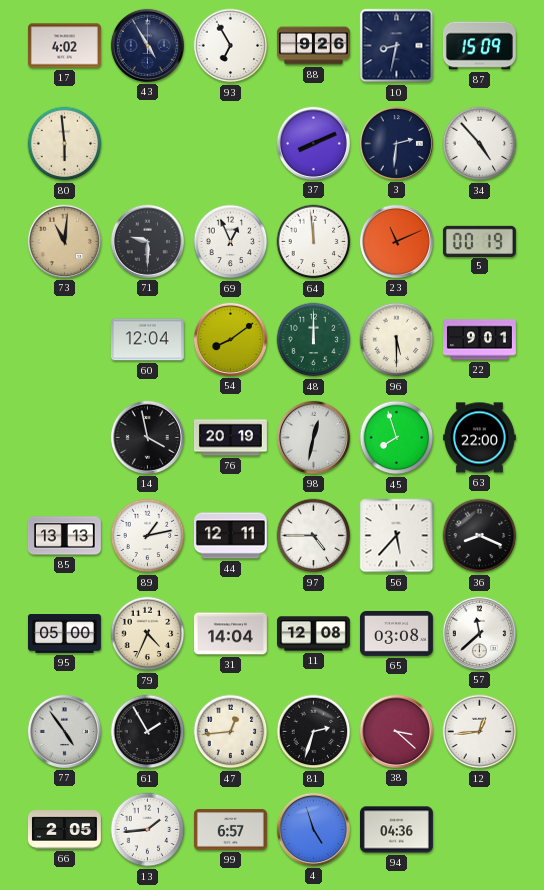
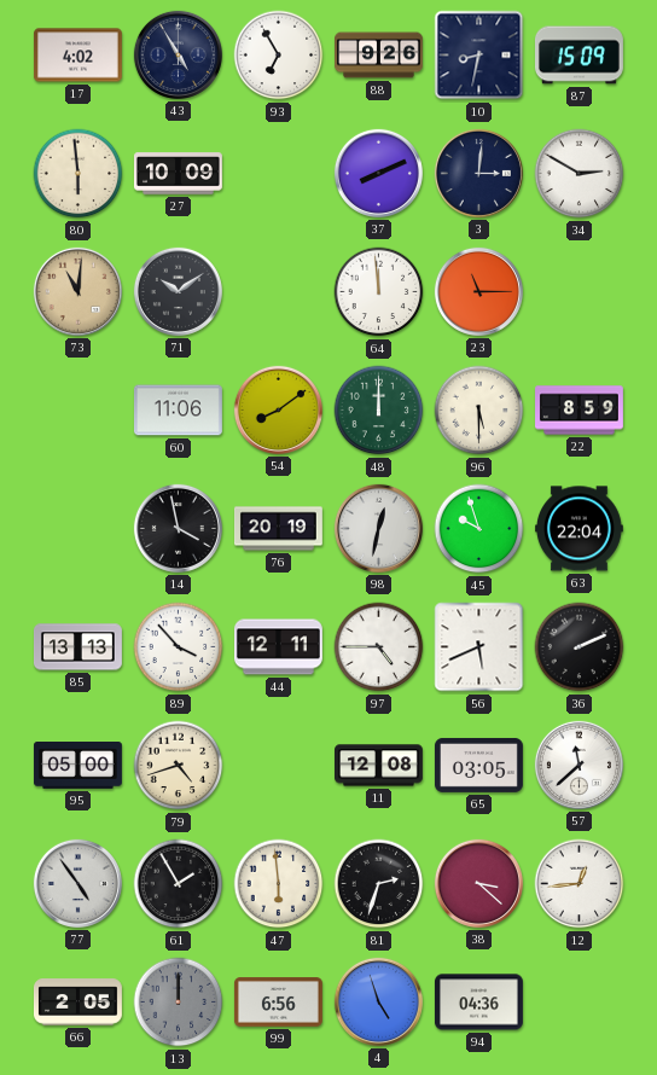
27: none -> 10:09
3: 2:31 -> 3:01
34: 4:53 -> 2:50
71: 9:30 -> 10:09
69: 12:56 -> none
23: 11:11 -> 11:15
5: 00:19 -> none
60: 12:04 -> 11:06
22: 9:01 -> 8:59
45: 7:57 -> 9:57
63: 22:00 -> 22:04
89: 1:13 -> 3:53
56: 5:37 -> 5:41
36: 8:19 -> 2:11
79: 4:34 -> 4:42
31: 14:04 -> none
65: 03:08 -> 03:05
47: 12:44 -> 5:59
13: 1:44 -> 12:00
13 dial: white -> grey
99: 6:57 -> 6:56
